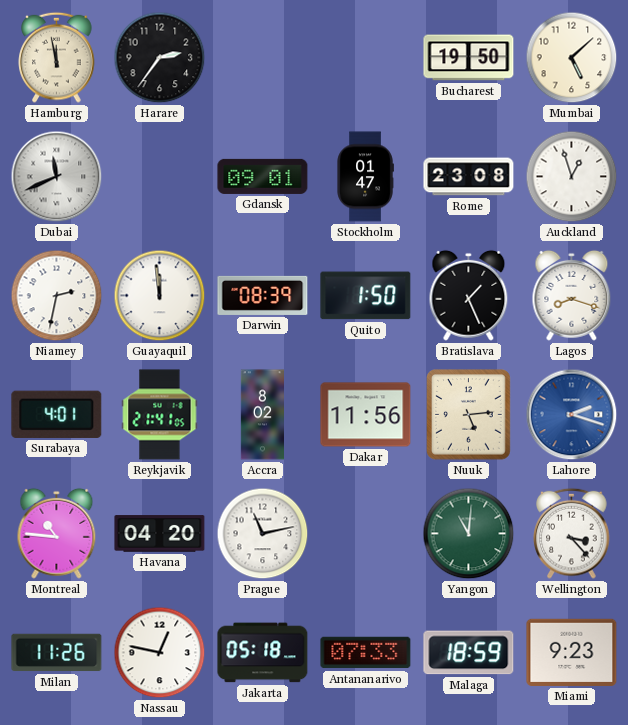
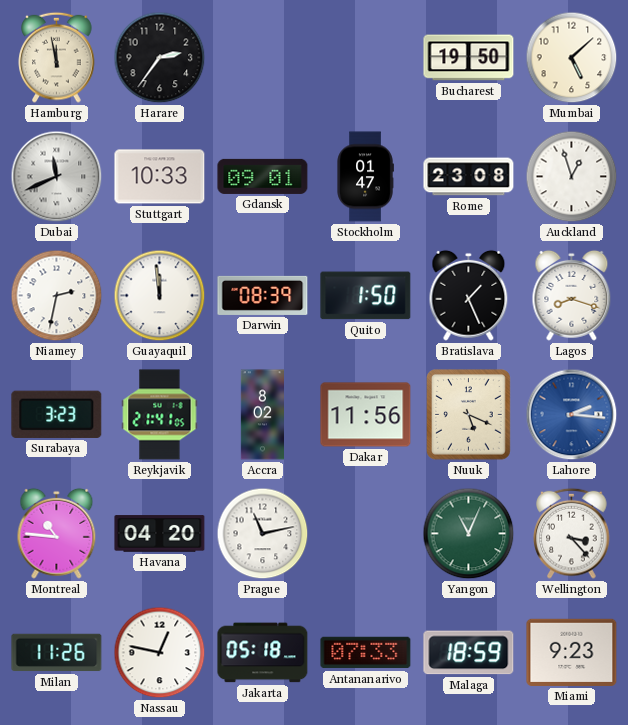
Stuttgart: none -> 10:33
Surabaya: 4:01 -> 3:23
Nuuk: 5:14 -> 5:19
Lahore: 2:18 -> 2:16
Yangon: 11:01 -> 11:04
